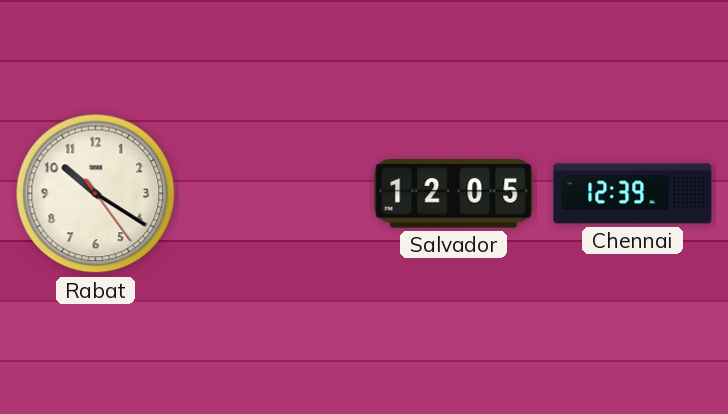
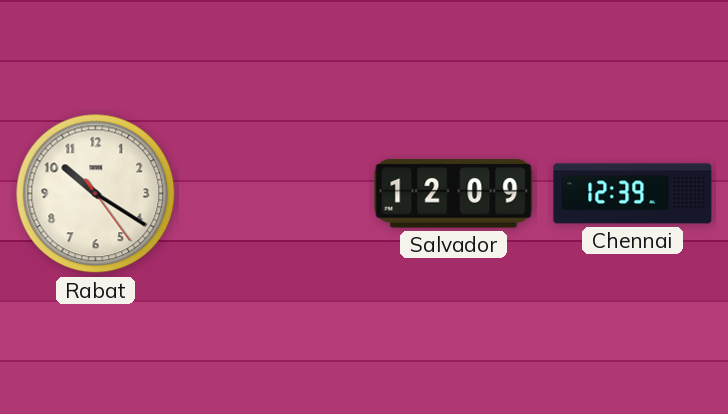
Salvador: 12:05 -> 12:09
